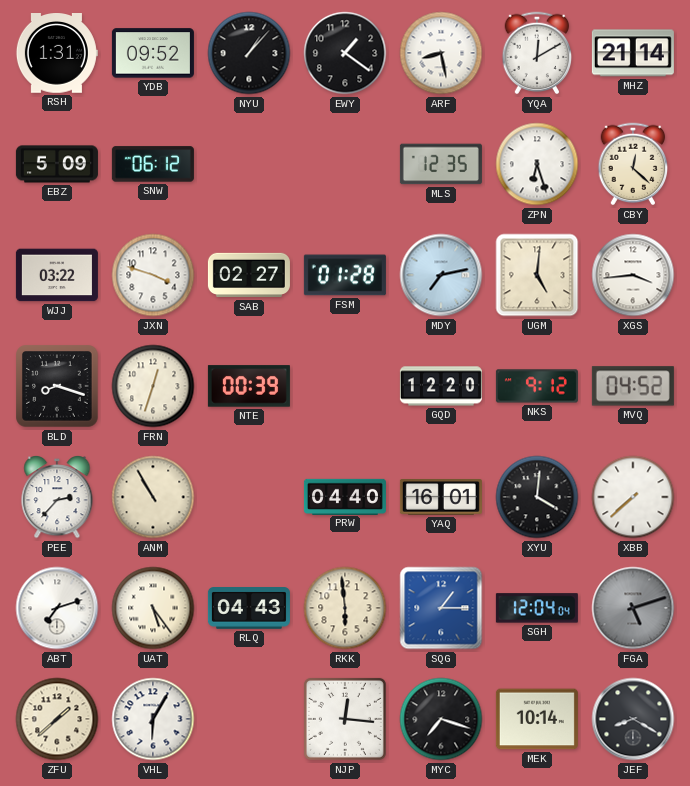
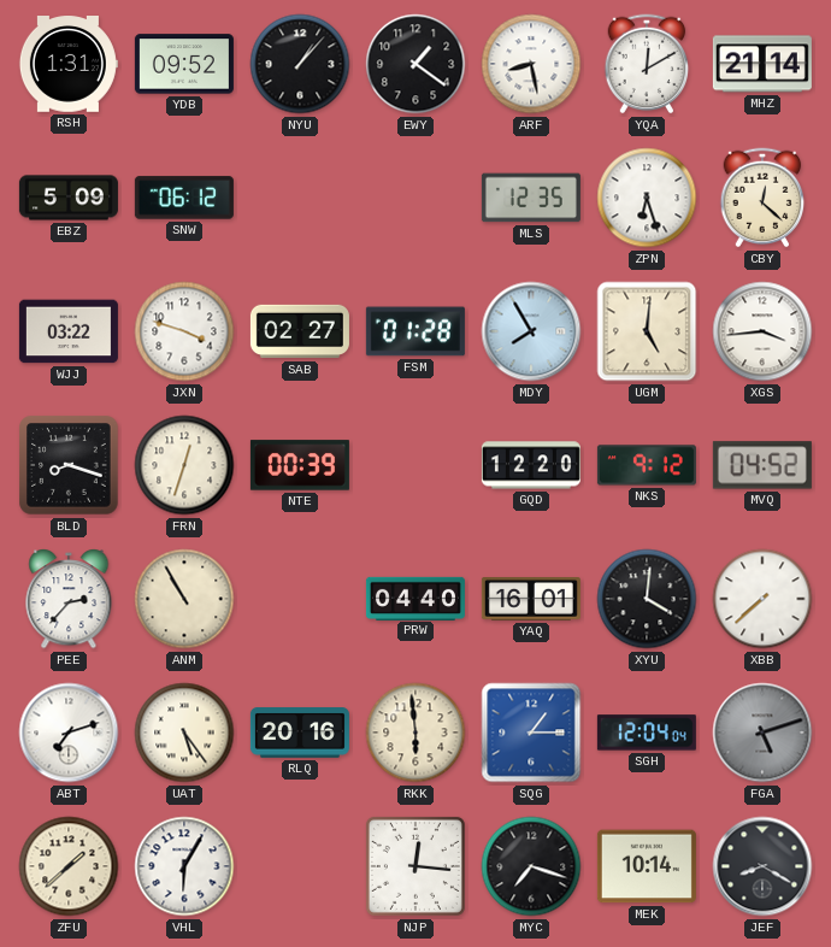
MDY: 7:13 -> 7:55
RLQ: 04:43 -> 20:16
